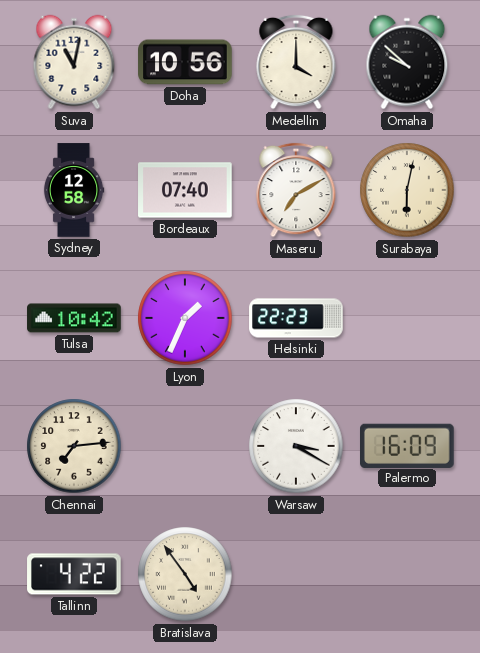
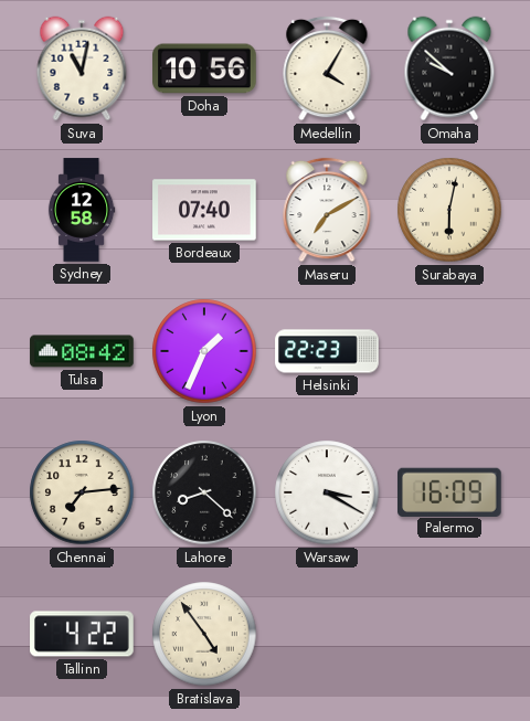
Medellin: 4:00 -> 4:05
Tulsa: 10:42 -> 08:42
Lahore: none -> 8:22
